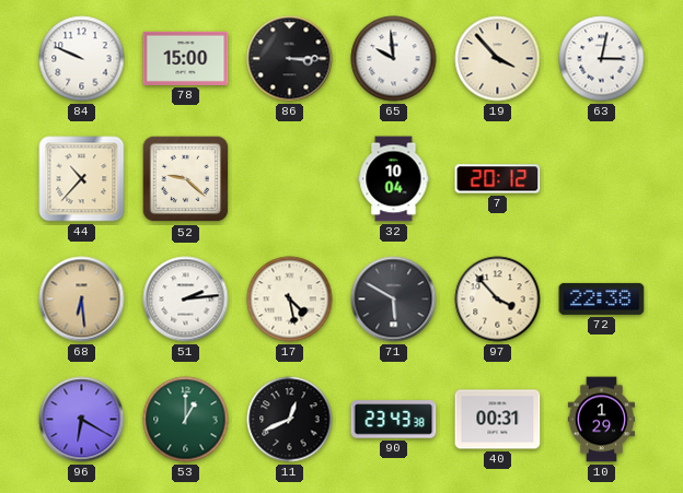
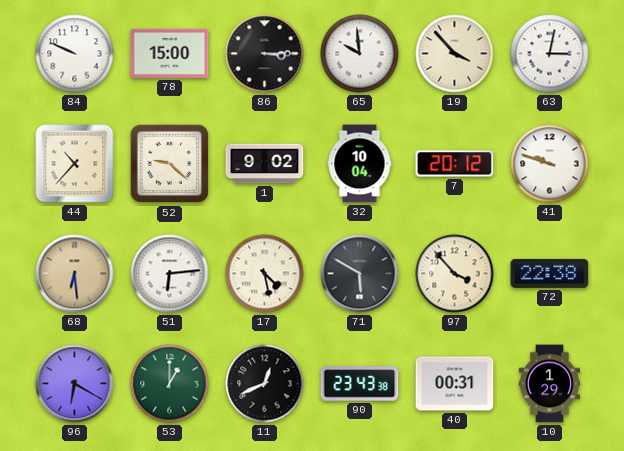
1: none -> 9:02
41: none -> 9:48
51: 2:14 -> 6:14
